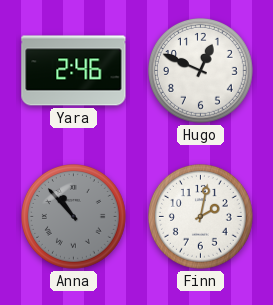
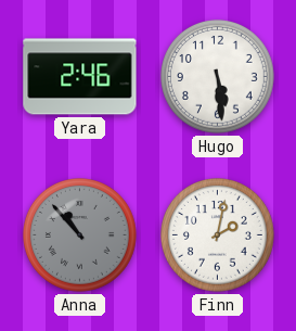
Hugo: 12:49 -> 5:29
